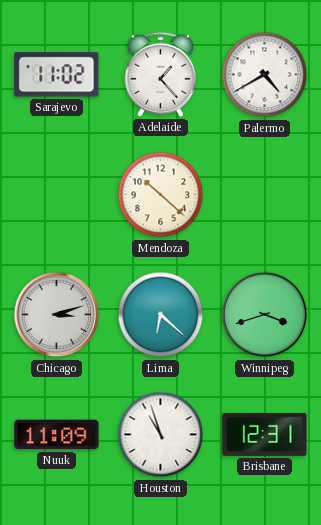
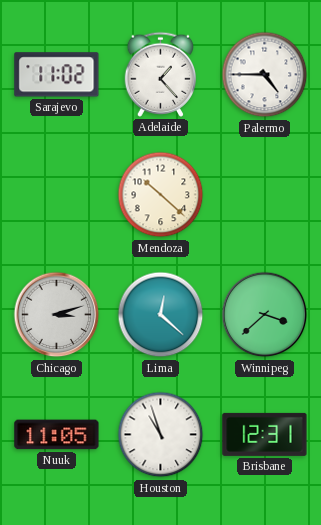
Palermo: 4:40 -> 4:45
Lima: 6:22 -> 12:22
Winnipeg: 3:42 -> 3:38
Nuuk: 11:09 -> 11:05
